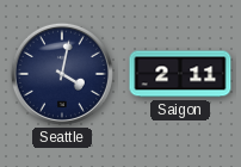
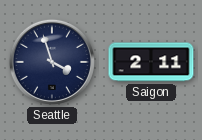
Seattle: 4:02 -> 3:57
